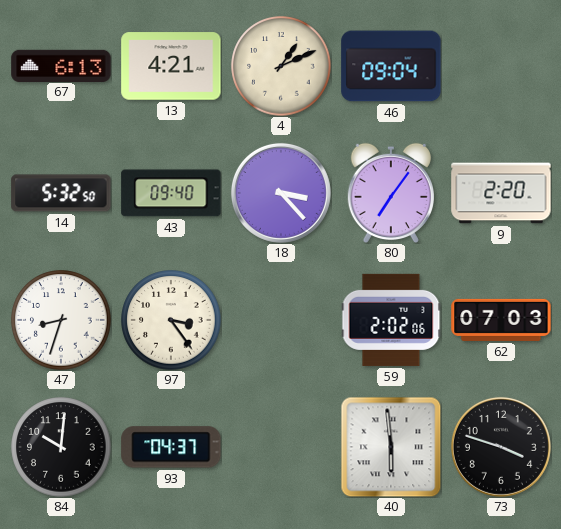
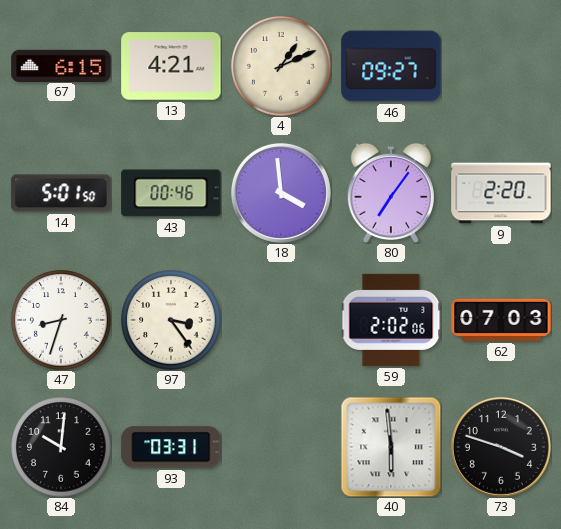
67: 6:13 -> 6:15
46: 09:04 -> 09:27
14: 5:32 -> 5:01
43: 09:40 -> 00:46
18: 3:23 -> 3:59
93: 04:37 -> 03:31
